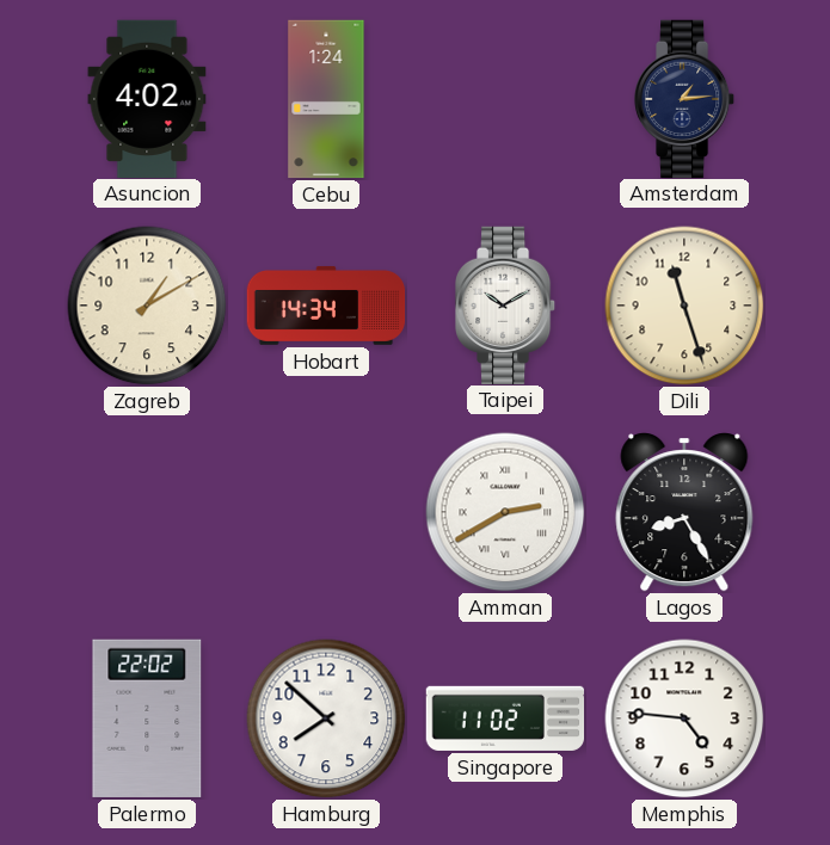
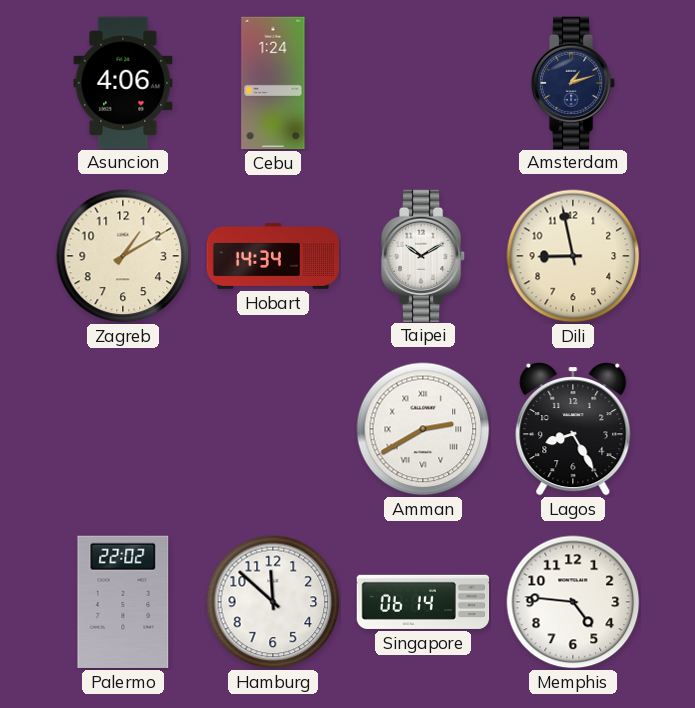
Asuncion: 4:02 -> 4:06
Amsterdam: 1:14 -> 1:12
Dili: 11:27 -> 8:58
Hamburg: 7:52 -> 11:52
Singapore: 11:02 -> 06:14
